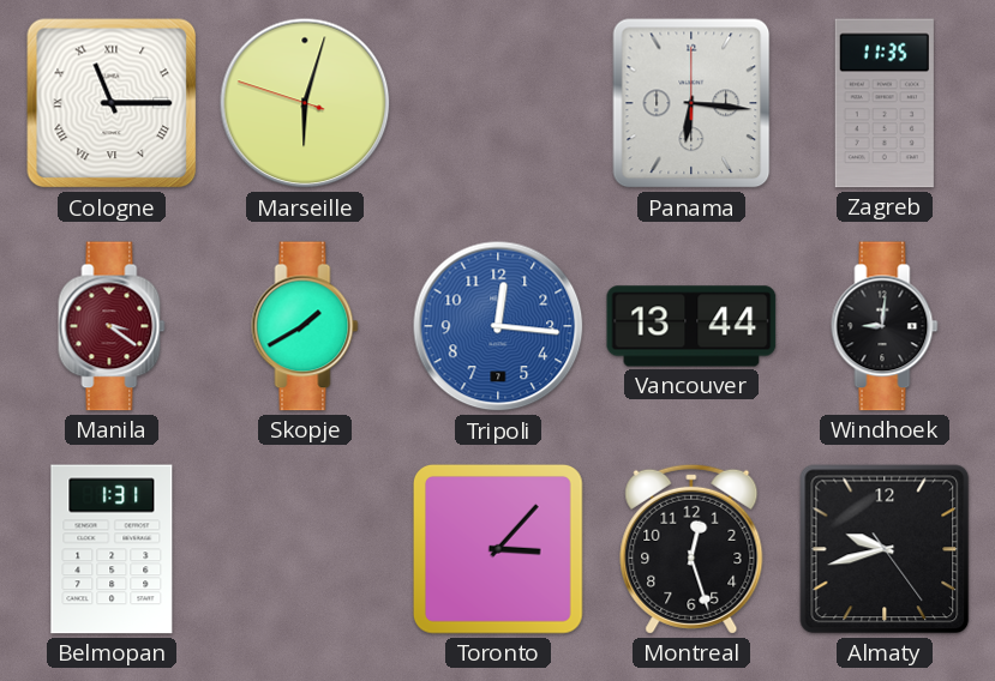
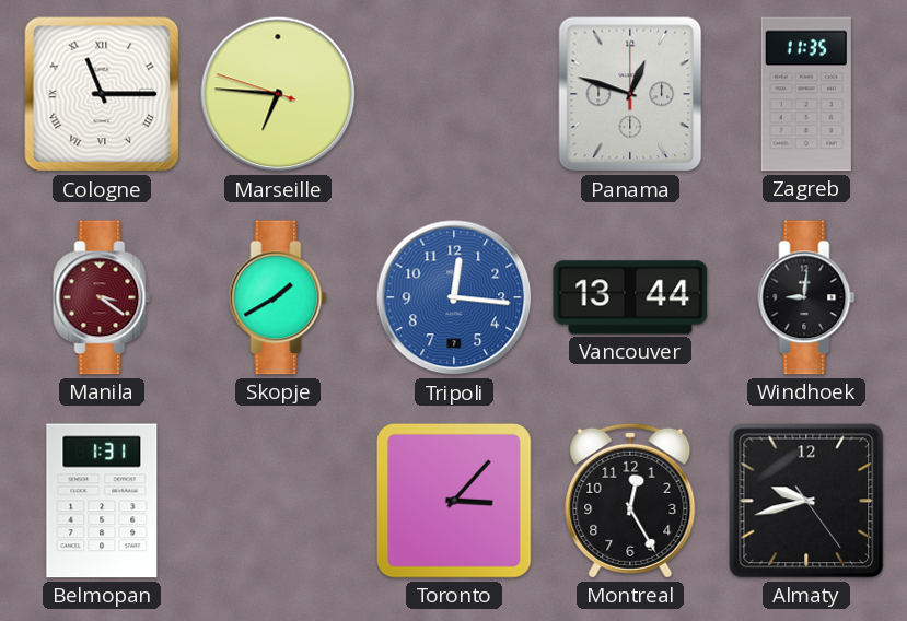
Marseille: 6:02 -> 6:45
Panama: 6:16 -> 12:48
Montreal: 12:27 -> 12:25
